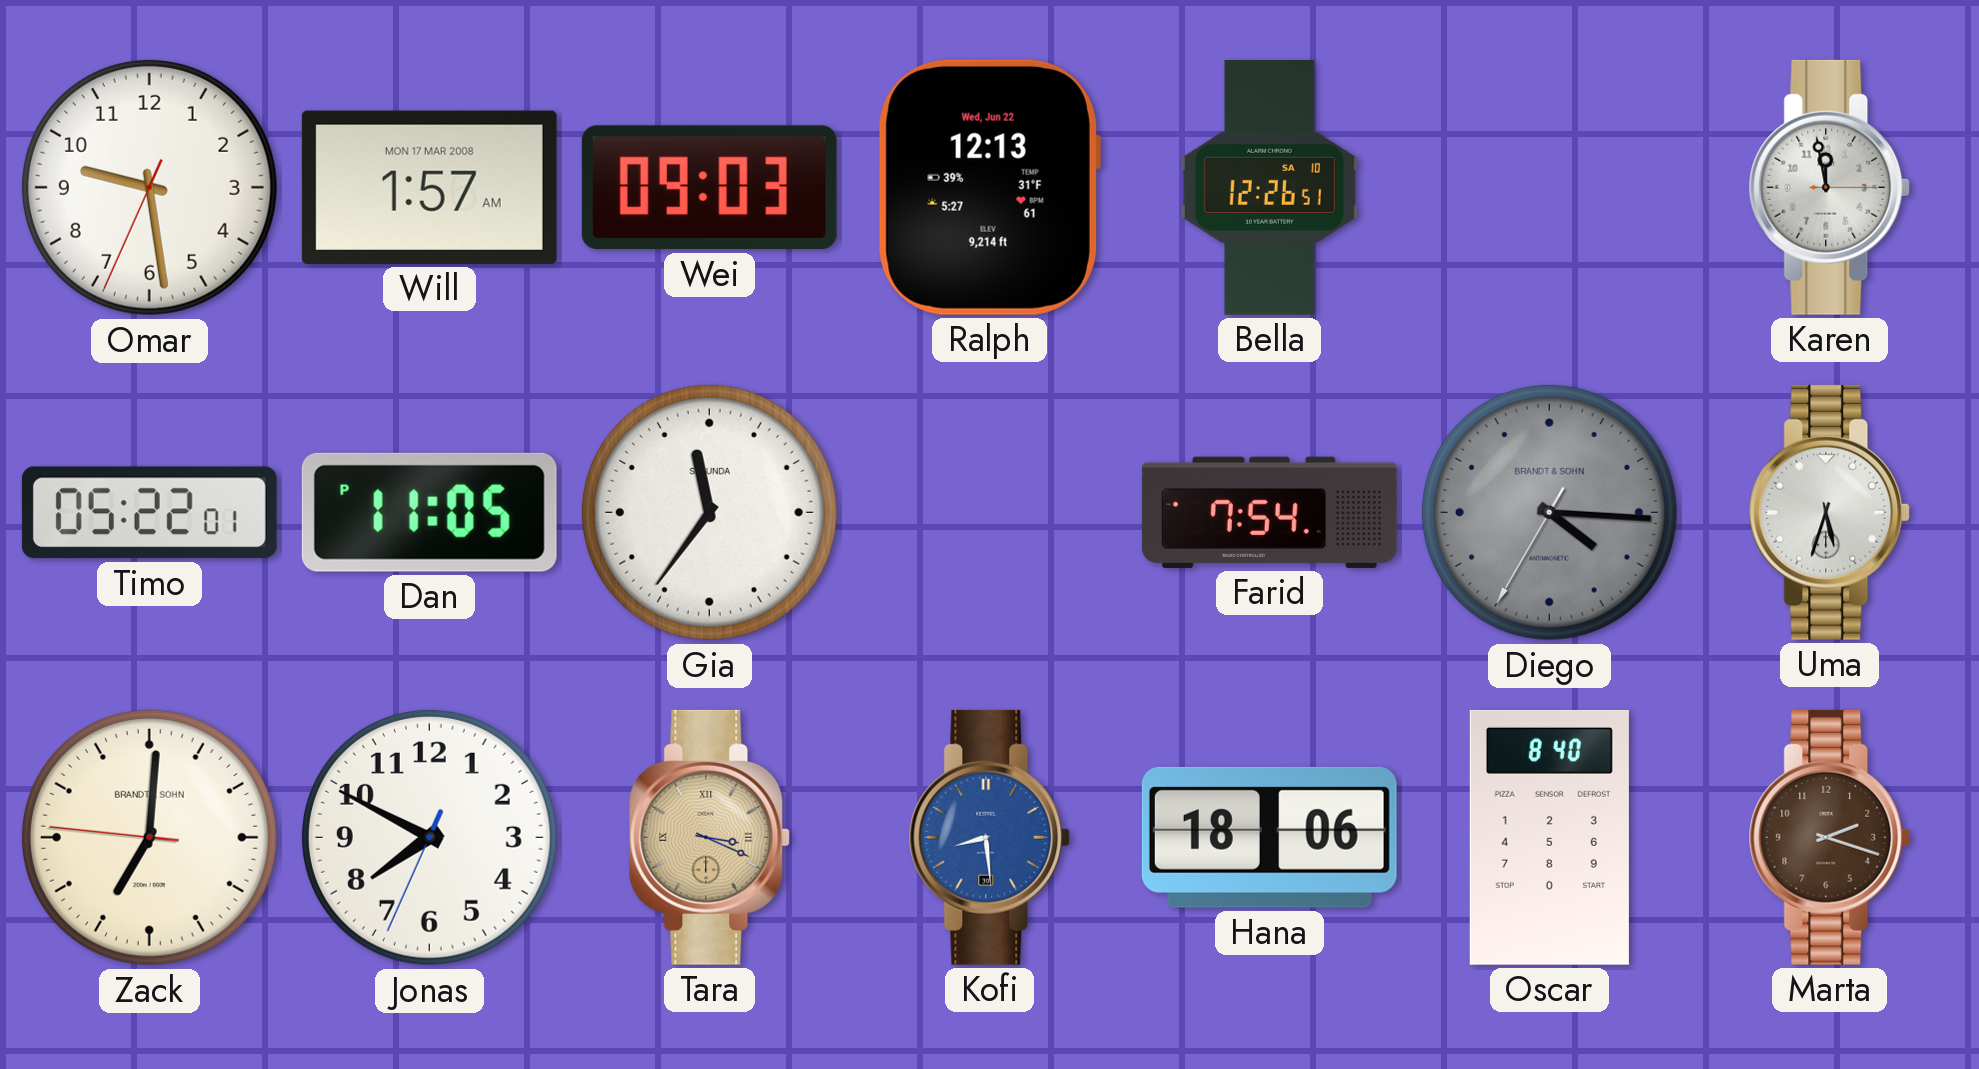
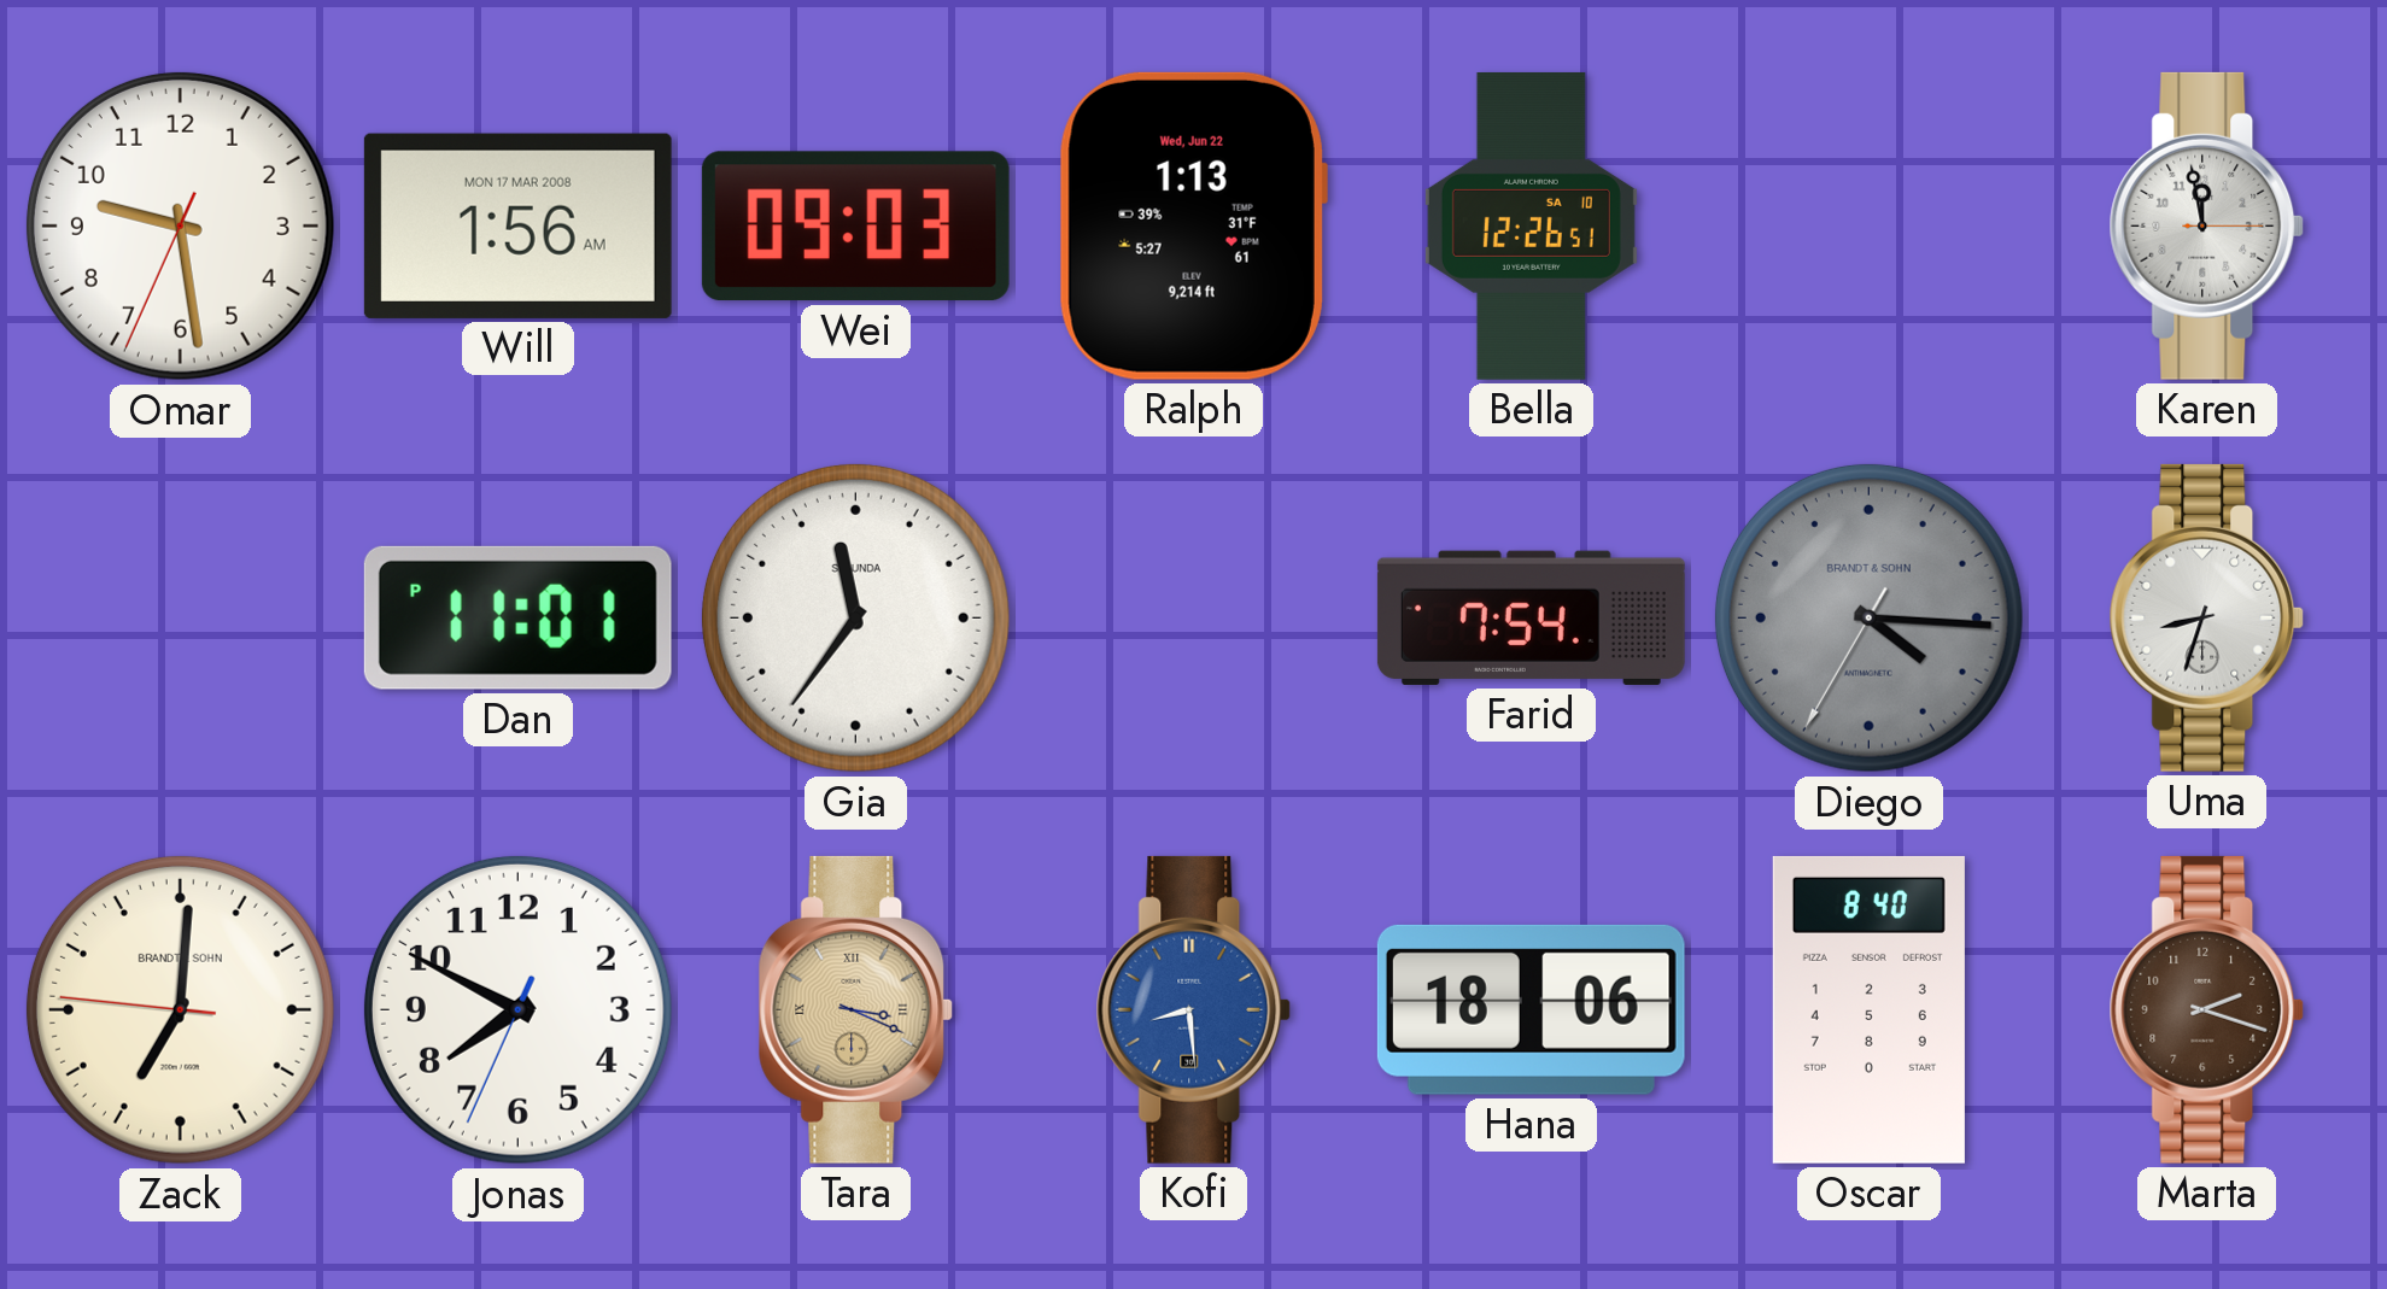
Will: 1:57 -> 1:56
Ralph: 12:13 -> 1:13
Timo: 05:22 -> none
Dan: 11:05 -> 11:01
Uma: 5:33 -> 8:33
